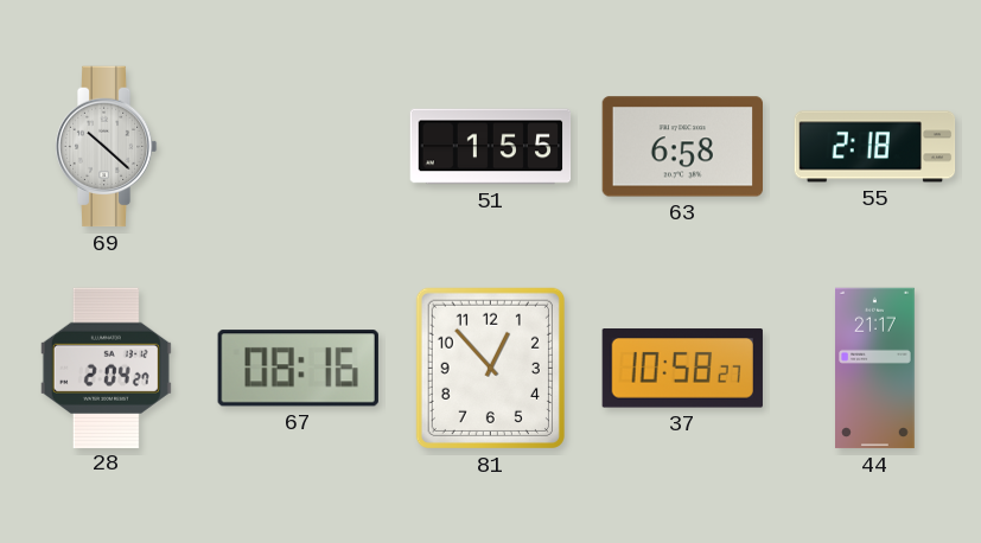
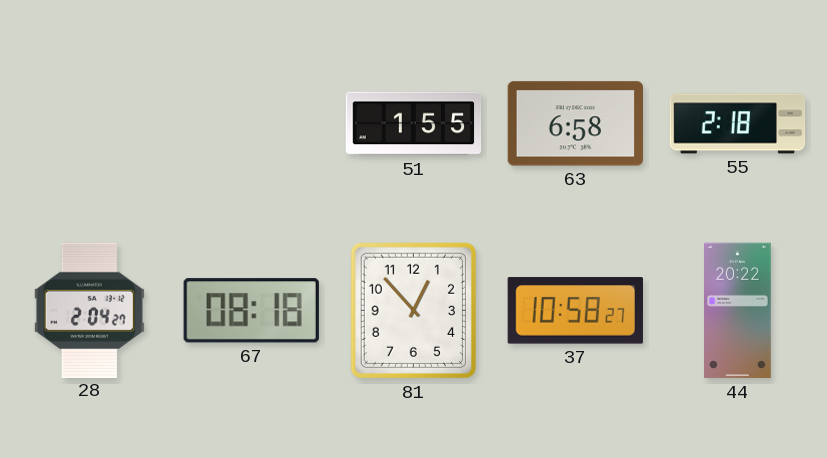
69: 10:22 -> none
67: 08:16 -> 08:18
44: 21:17 -> 20:22
